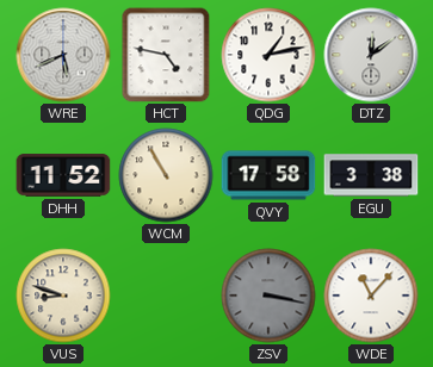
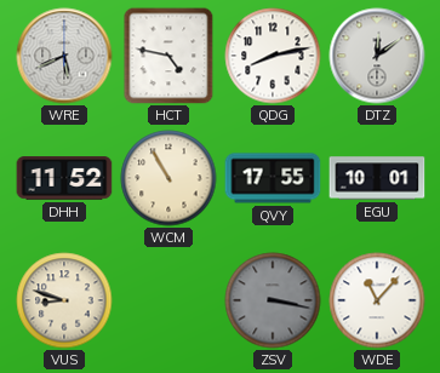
QDG: 1:13 -> 8:13
QVY: 17:58 -> 17:55
EGU: 3:38 -> 10:01
